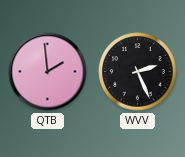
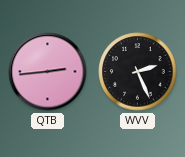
QTB: 1:59 -> 2:44
